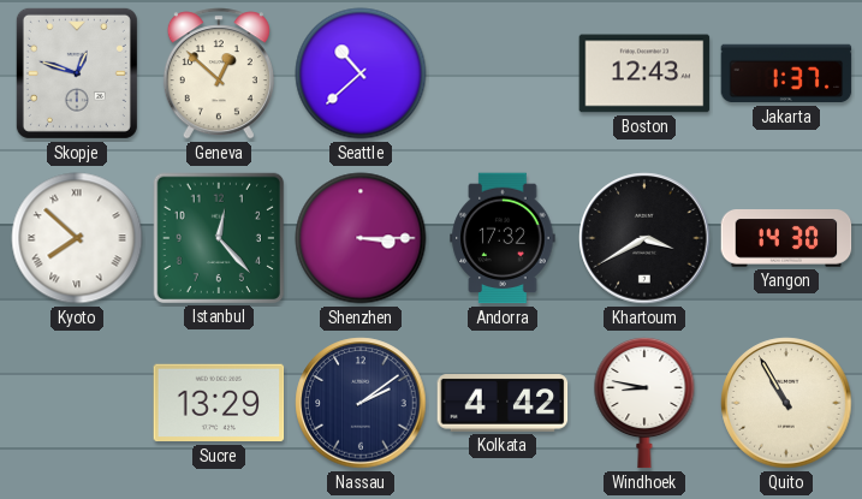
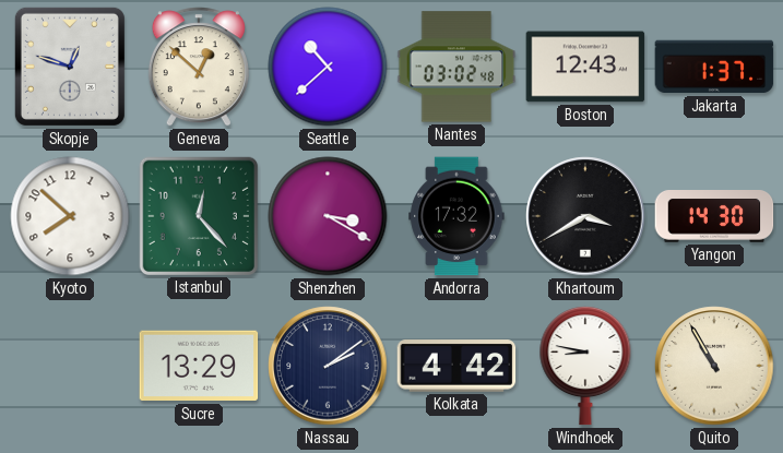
Nantes: none -> 03:02
Kyoto numerals: Roman -> Arabic
Shenzhen: 3:15 -> 3:20
